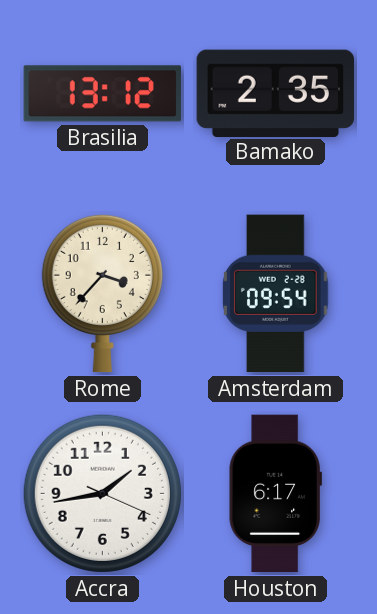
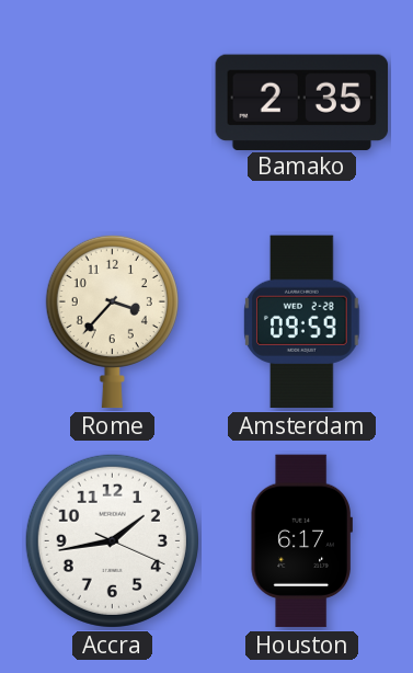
Brasilia: 13:12 -> none
Amsterdam: 09:54 -> 09:59
